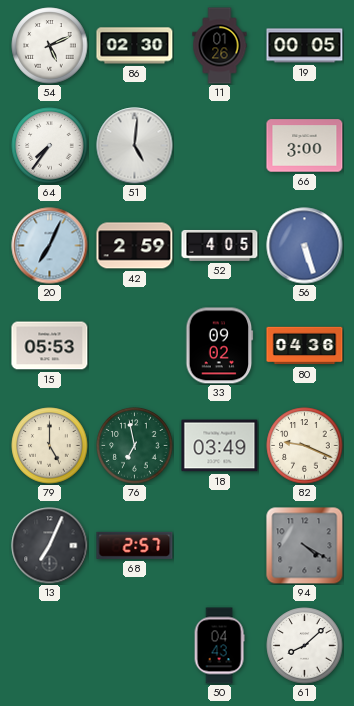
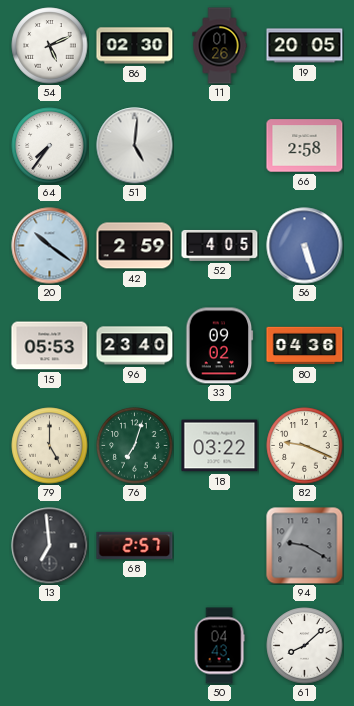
19: 00:05 -> 20:05
66: 3:00 -> 2:58
20: 7:04 -> 10:21
96: none -> 23:40
76: 6:58 -> 7:03
18: 03:49 -> 03:22
13: 7:04 -> 6:59
94: 4:20 -> 9:20
